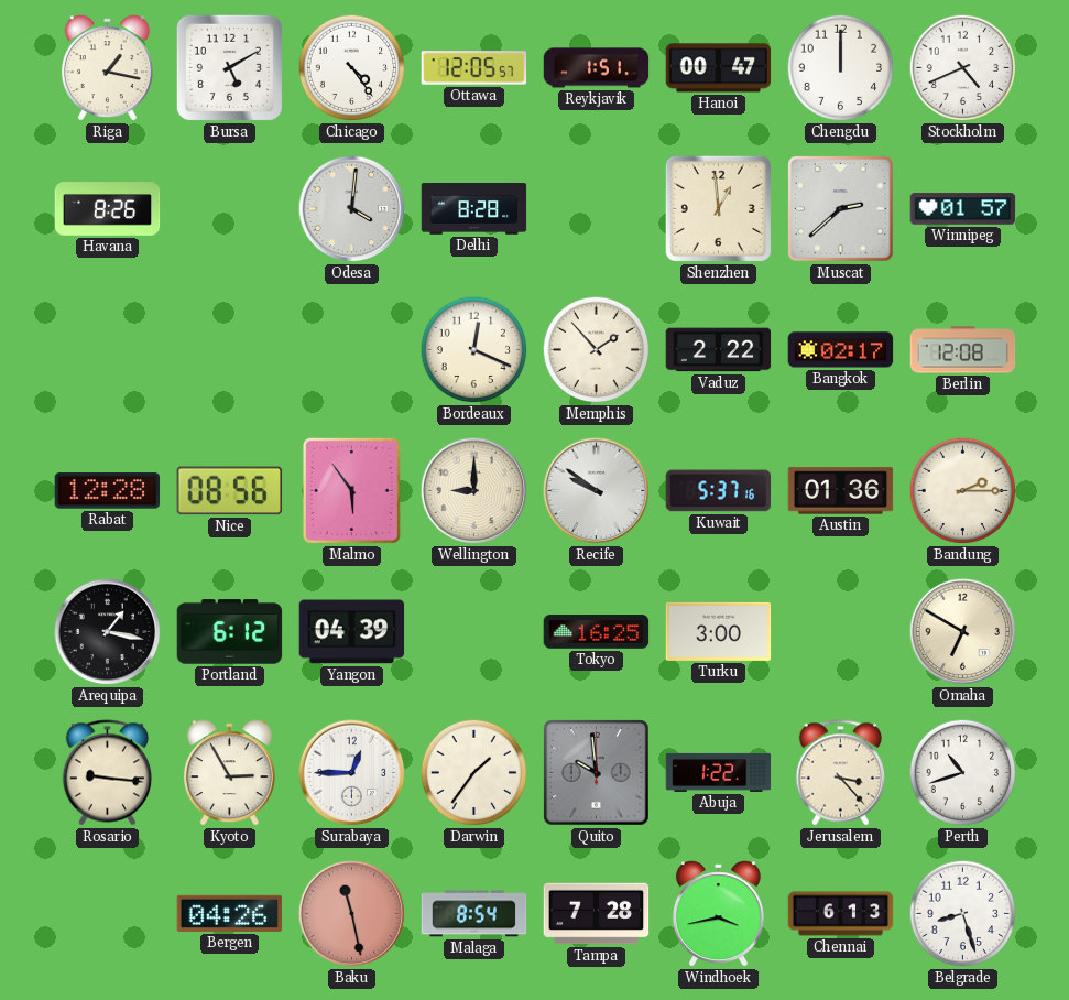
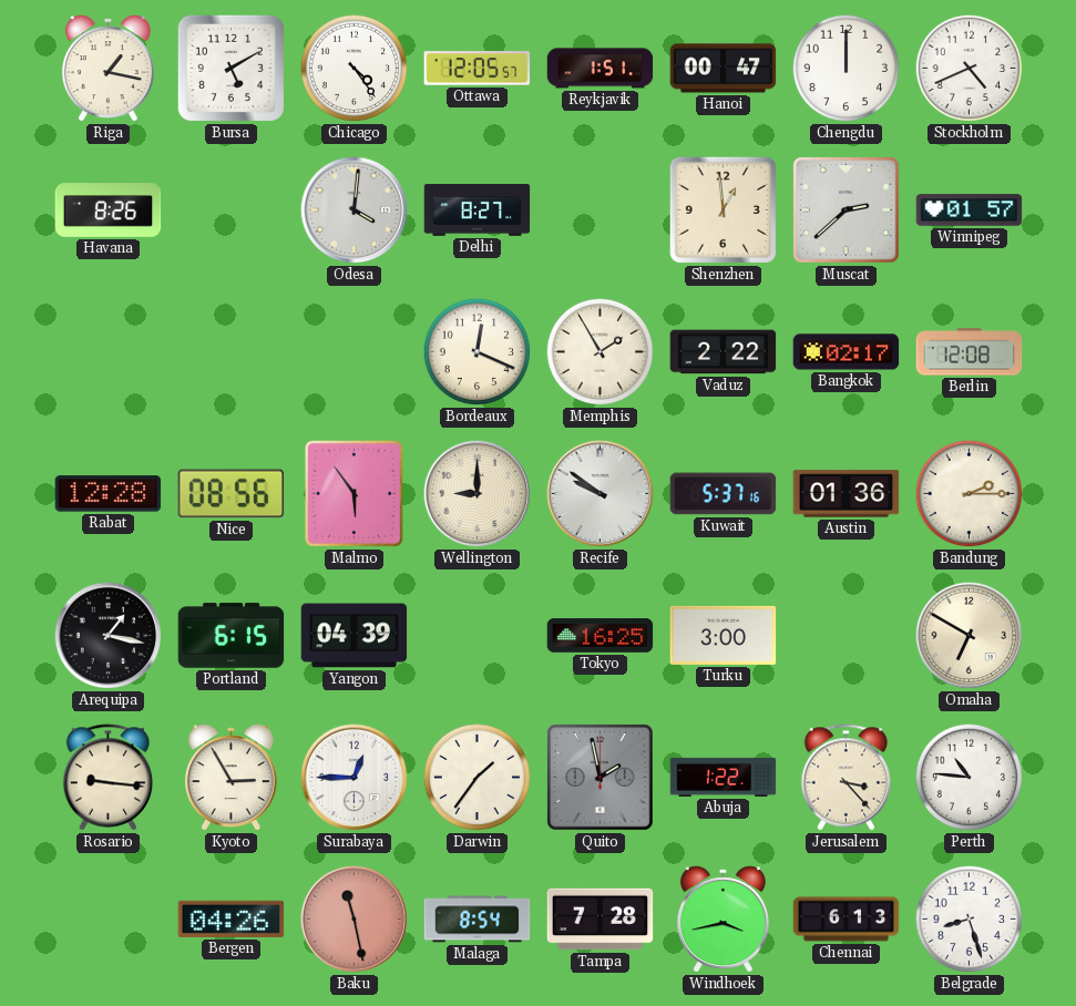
Delhi: 8:28 -> 8:27
Memphis: 1:53 -> 1:55
Portland: 6:12 -> 6:15
Quito: 9:59 -> 1:58
Perth: 10:42 -> 10:46
